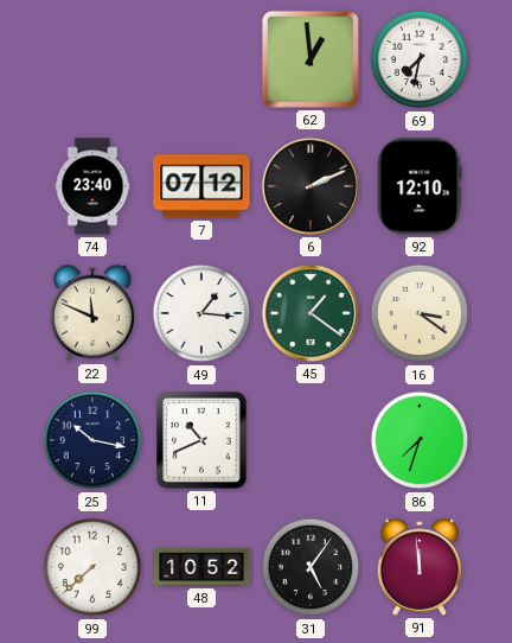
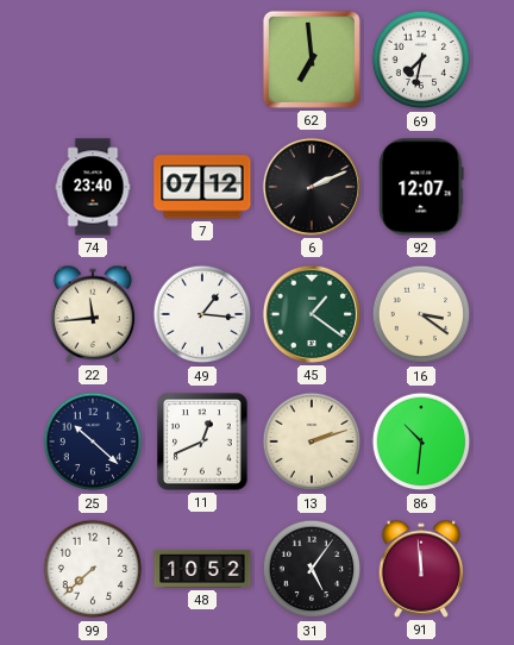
62: 12:59 -> 6:59
92: 12:10 -> 12:07
22: 11:49 -> 11:44
25: 10:17 -> 10:22
11: 10:41 -> 12:41
13: none -> 2:12
86: 7:33 -> 10:31
